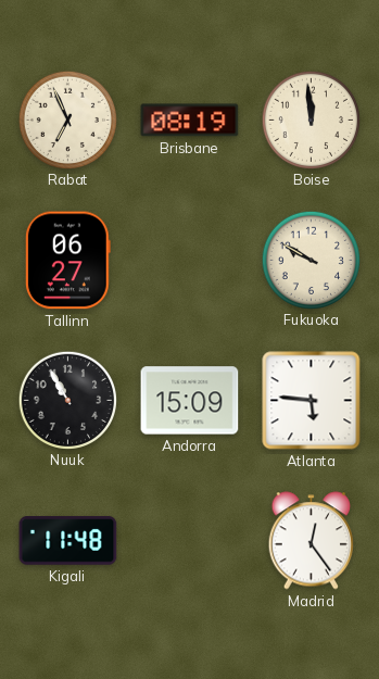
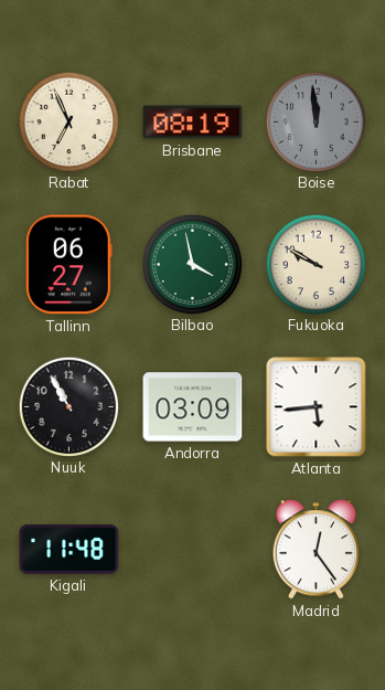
Boise dial: cream -> grey
Bilbao: none -> 3:58
Andorra: 15:09 -> 03:09
Atlanta: 5:46 -> 5:44
